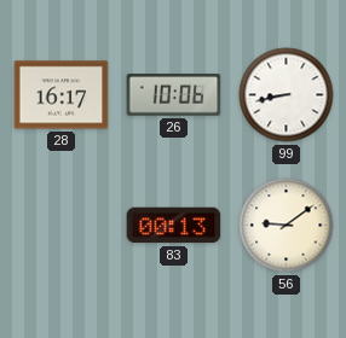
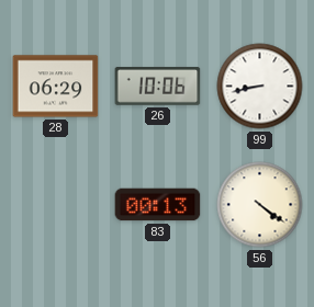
28: 16:17 -> 06:29
56: 9:09 -> 4:21
